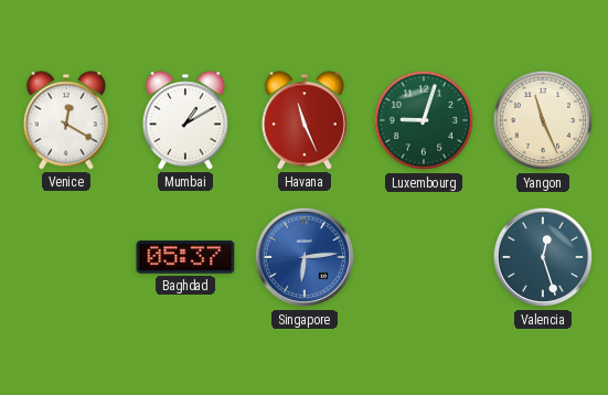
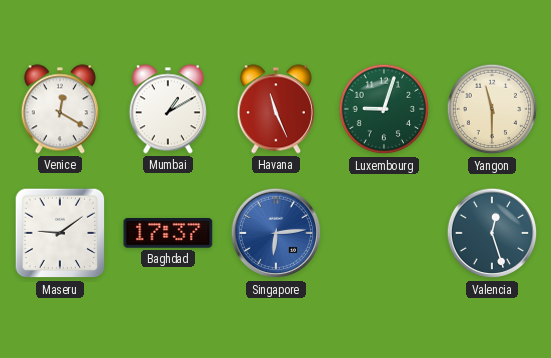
Yangon: 11:26 -> 11:30
Maseru: none -> 9:09
Baghdad: 05:37 -> 17:37
